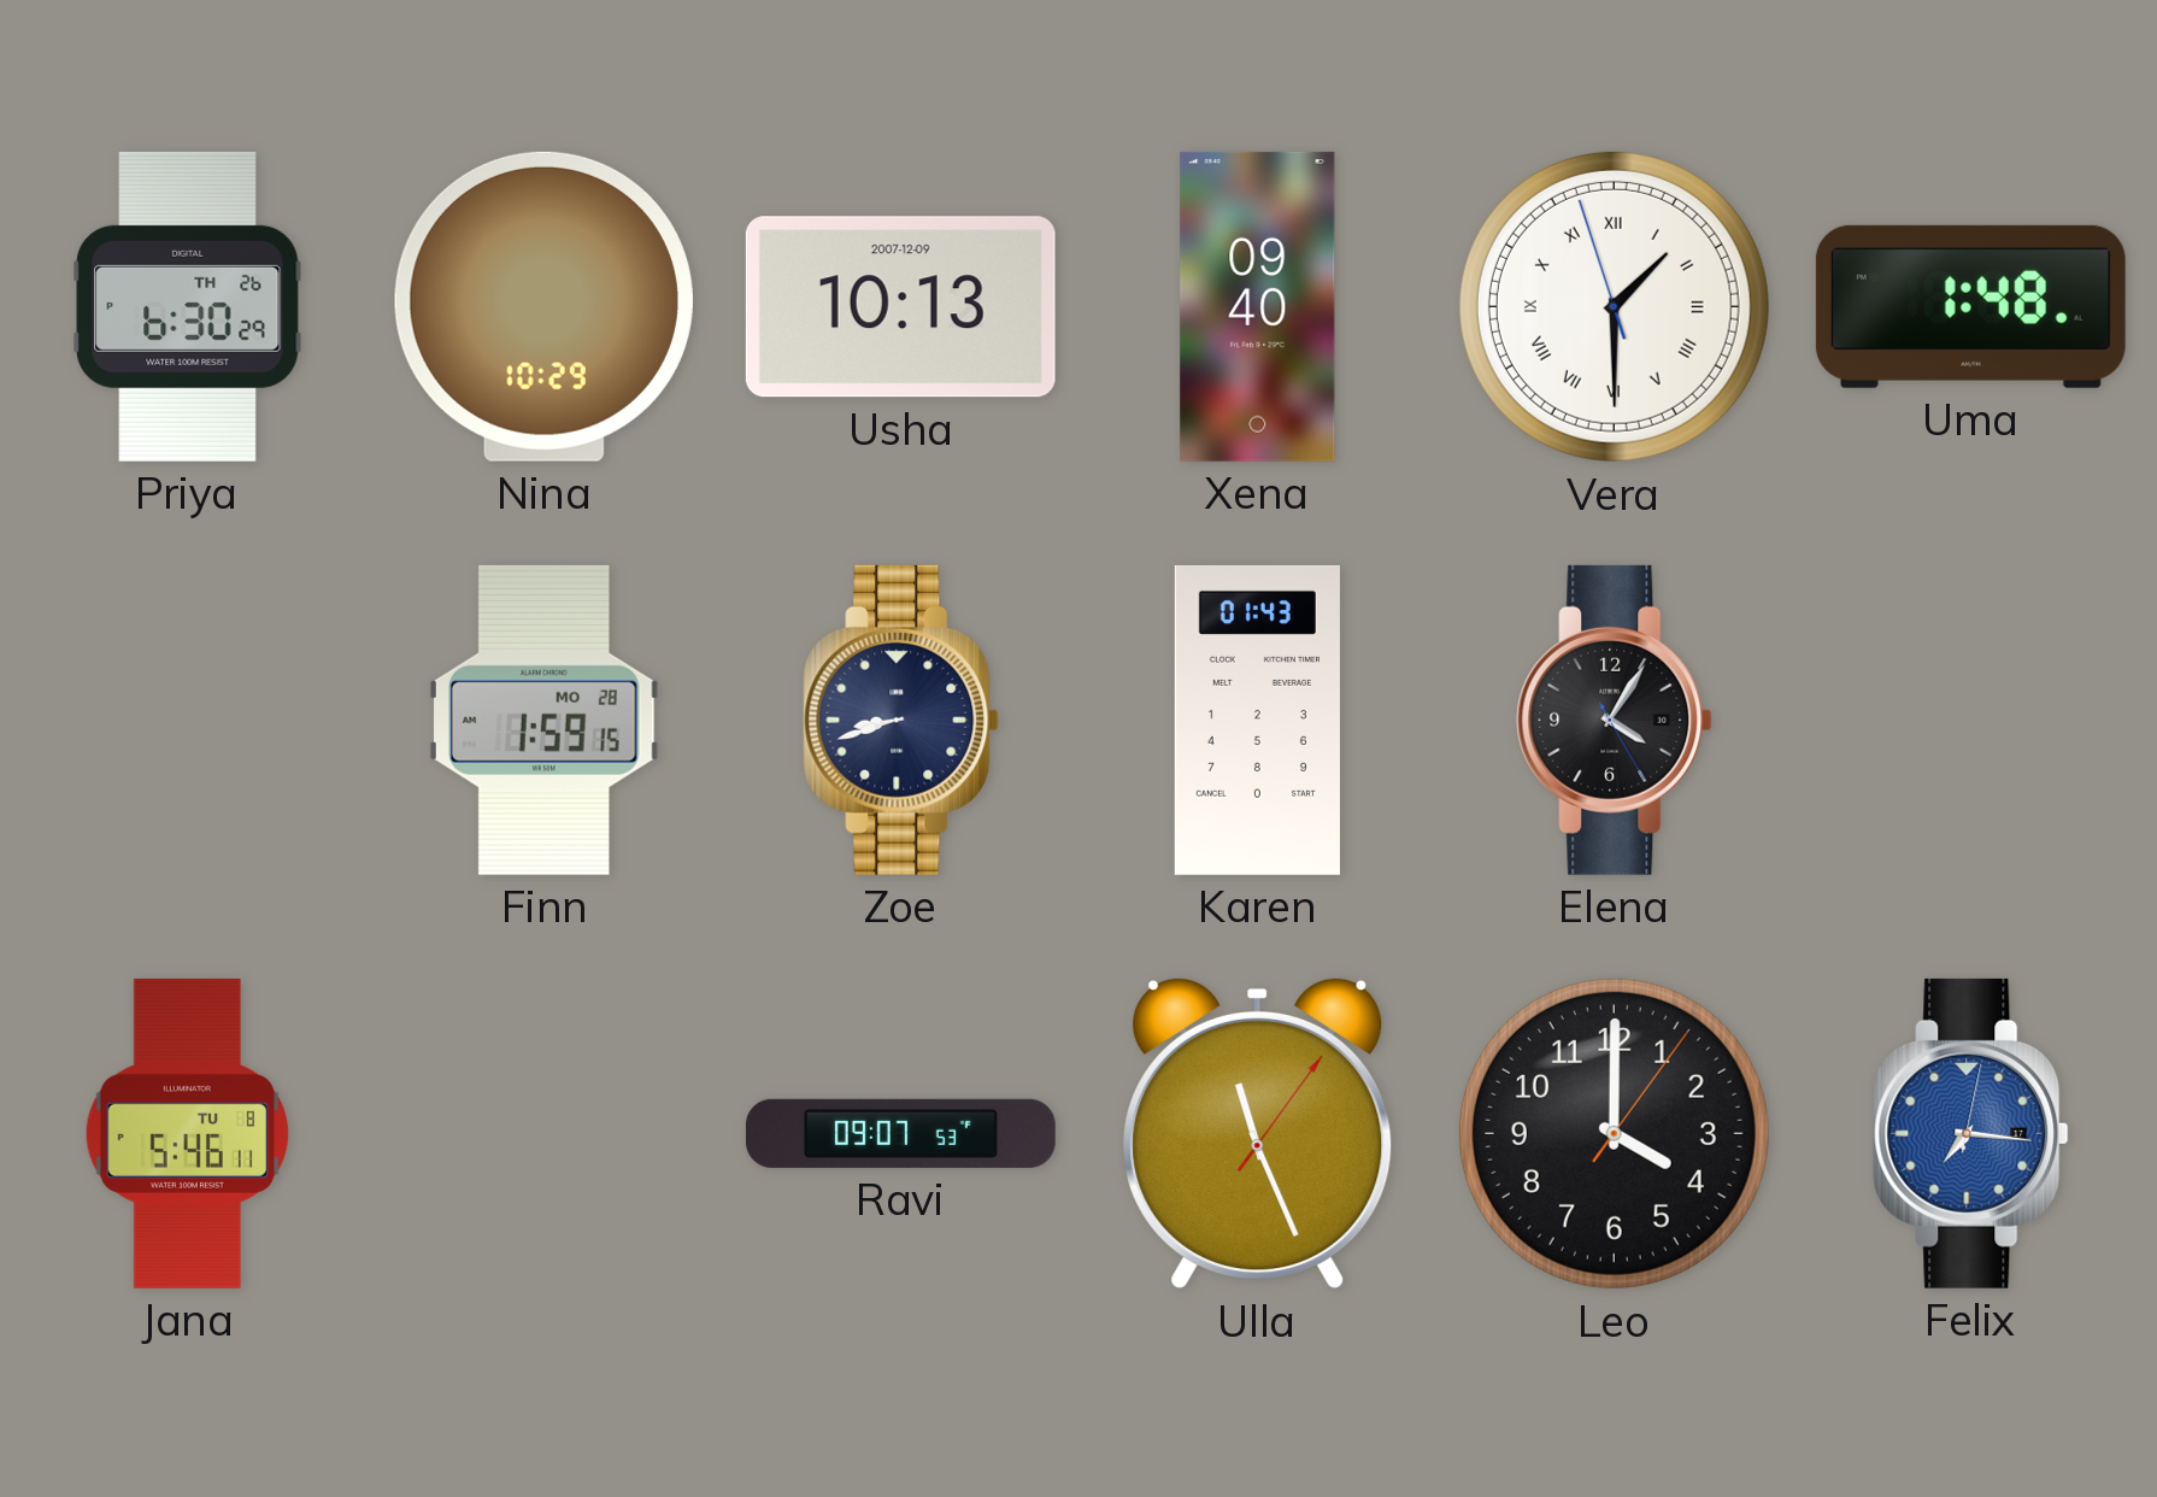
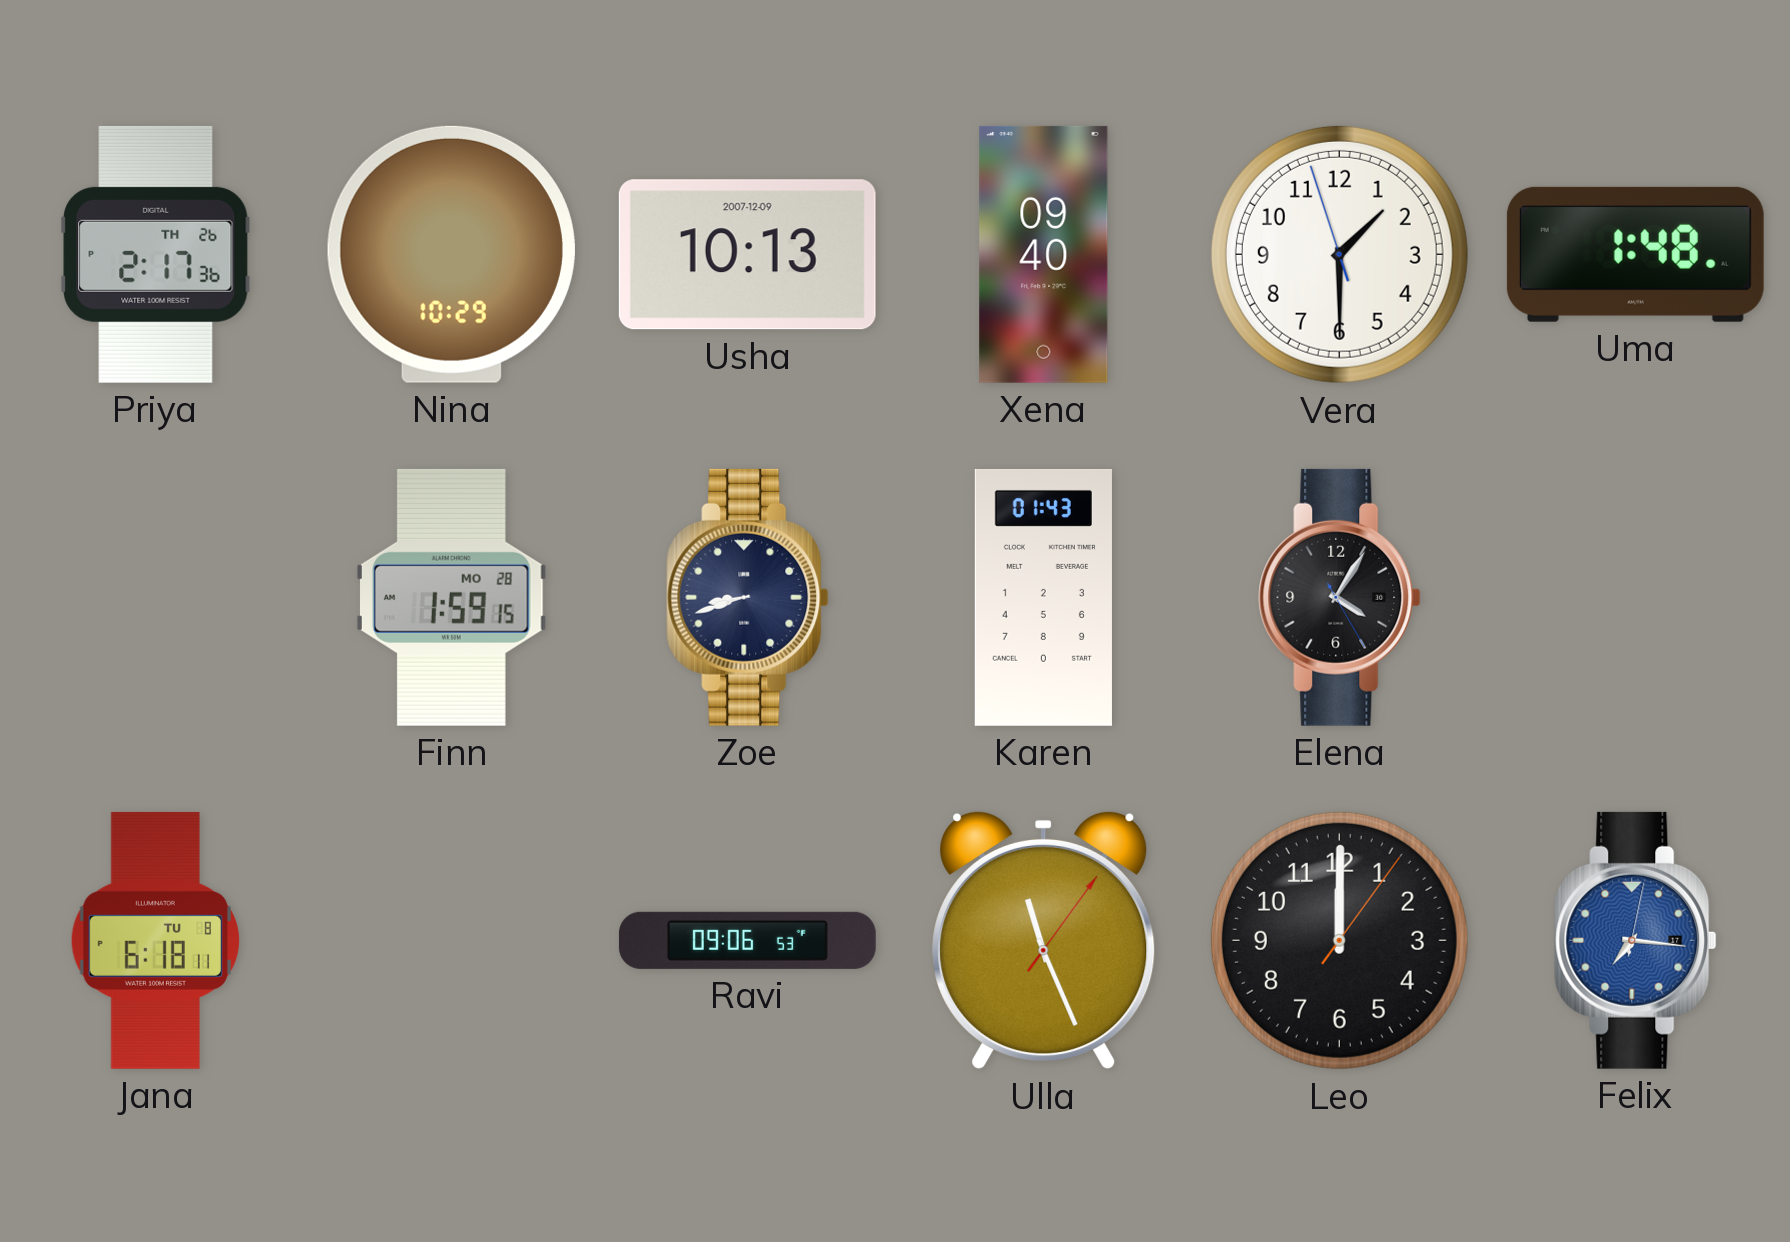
Priya: 6:30 -> 2:17
Vera numerals: Roman -> Arabic
Jana: 5:46 -> 6:18
Ravi: 09:07 -> 09:06
Leo: 4:00 -> 12:00
